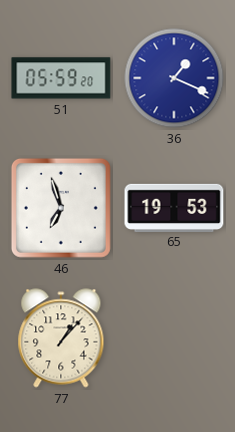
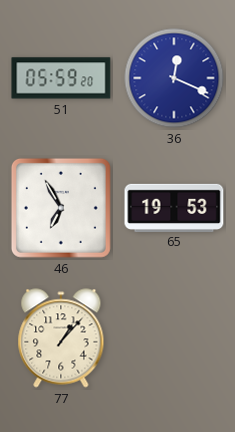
36: 1:19 -> 12:19
46: 6:57 -> 6:55
